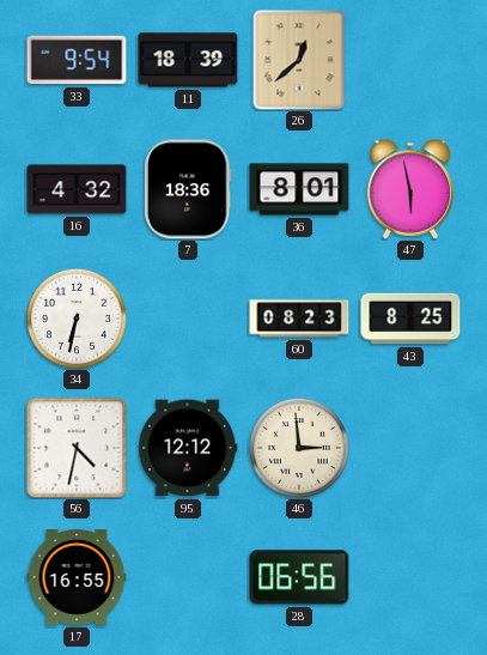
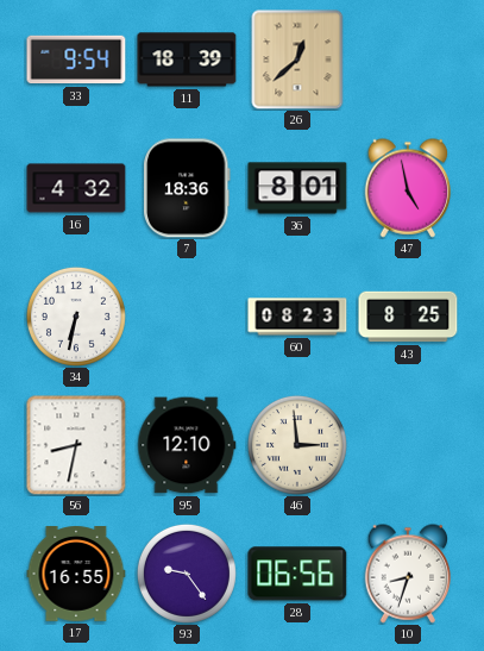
47: 5:58 -> 4:58
56: 4:32 -> 8:32
95: 12:12 -> 12:10
93: none -> 9:24
10: none -> 8:33
